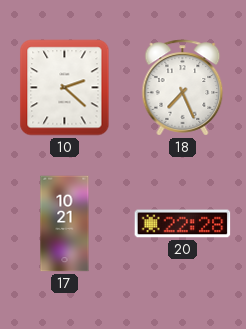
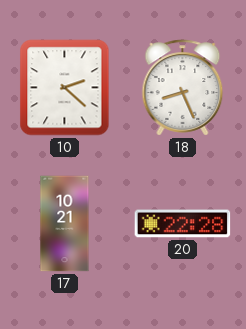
18: 7:26 -> 8:26
